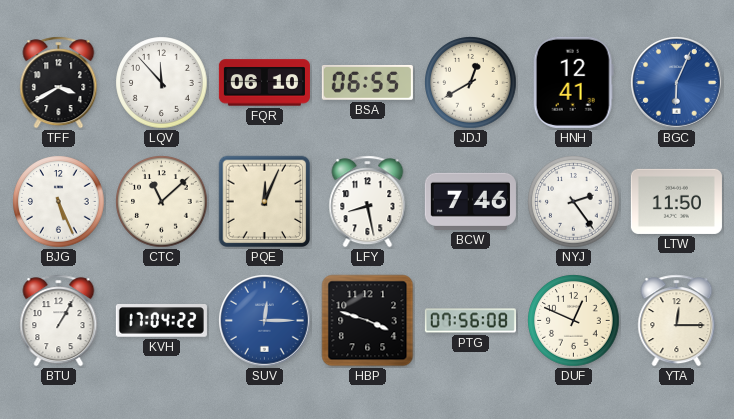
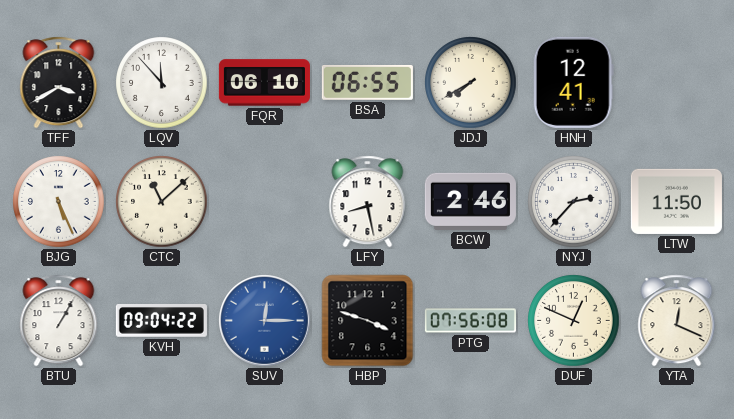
JDJ: 12:40 -> 7:40
BGC: 6:04 -> none
PQE: 12:04 -> none
BCW: 7:46 -> 2:46
NYJ: 2:24 -> 2:37
KVH: 17:04 -> 09:04
YTA: 12:15 -> 12:19
